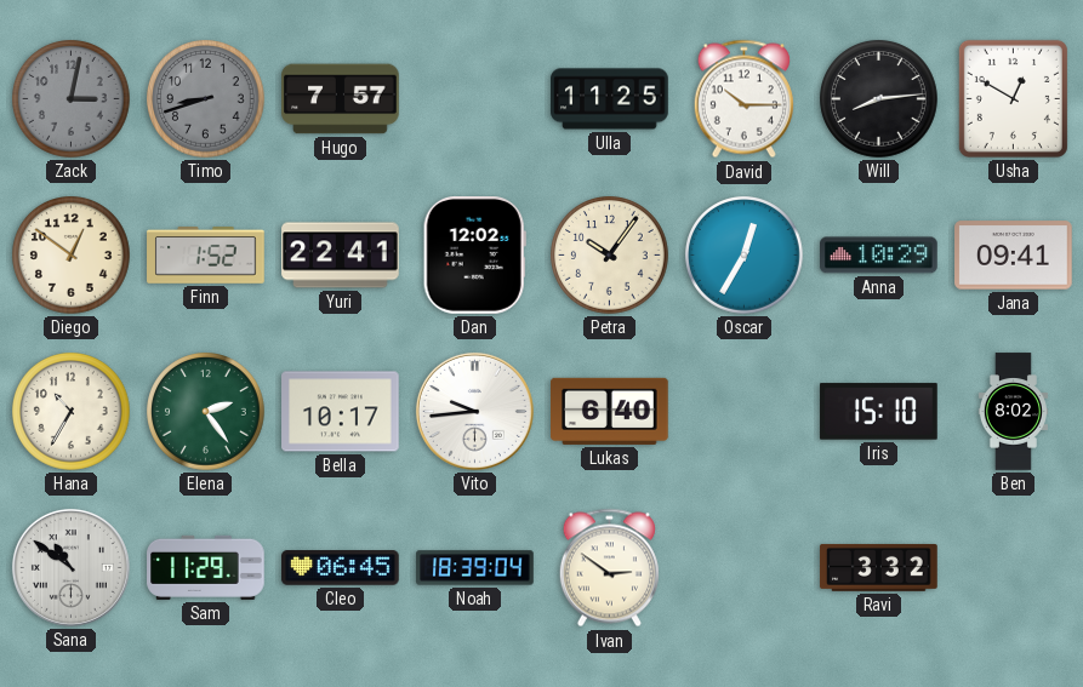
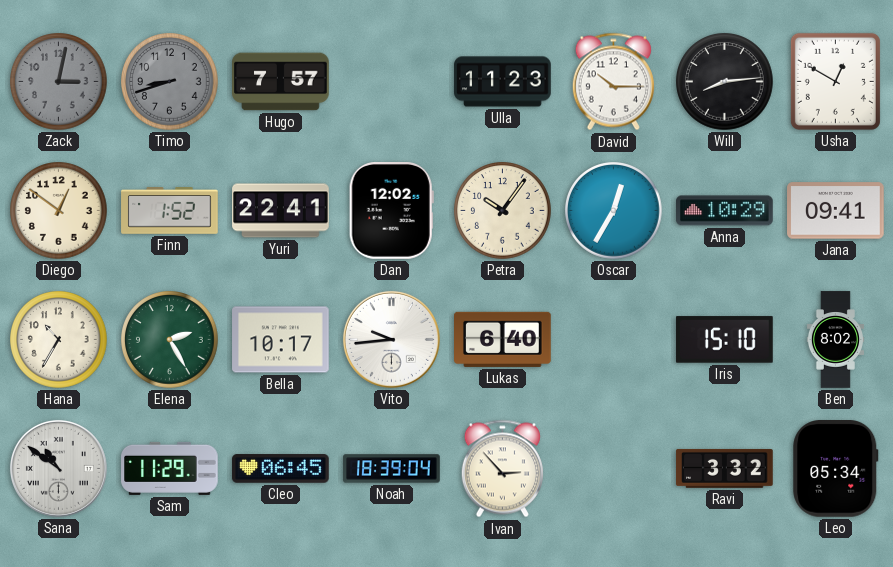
Ulla: 11:25 -> 11:23
Elena: 2:24 -> 2:25
Ivan: 2:51 -> 2:53
Leo: none -> 05:34
